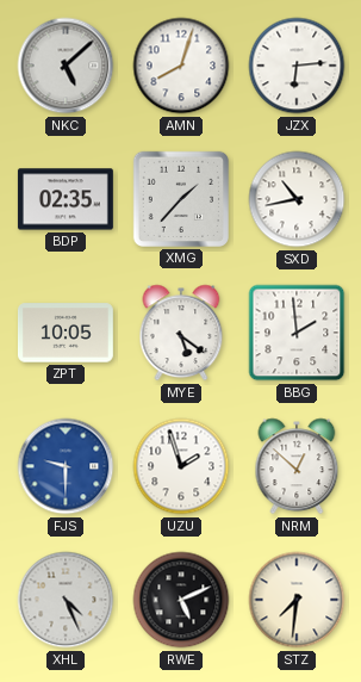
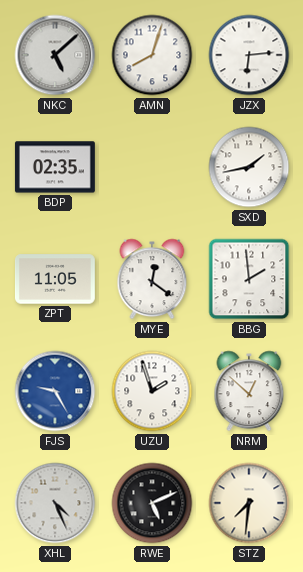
XMG: 1:37 -> none
SXD: 10:43 -> 1:43
ZPT: 10:05 -> 11:05
MYE: 5:21 -> 12:21
FJS: 9:30 -> 9:25
